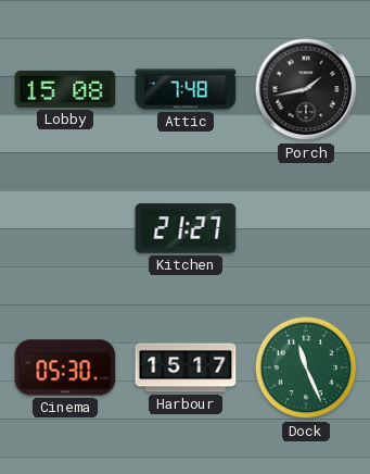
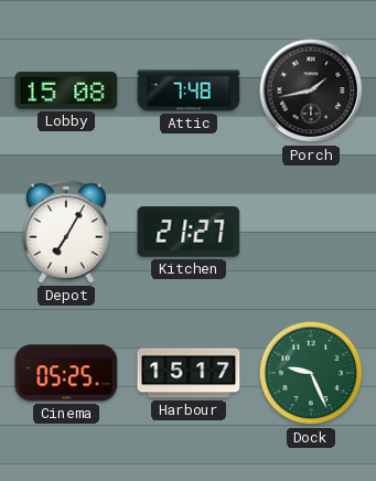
Depot: none -> 7:05
Cinema: 05:30 -> 05:25
Dock: 11:26 -> 9:26
